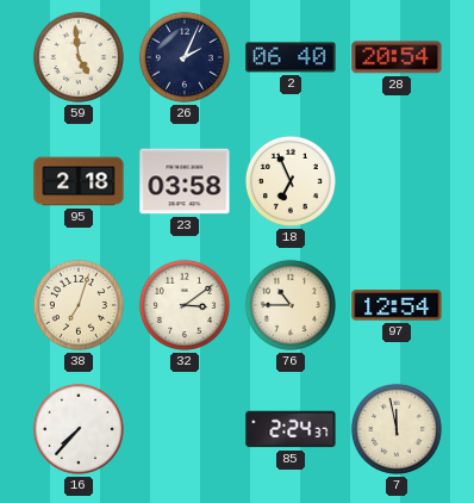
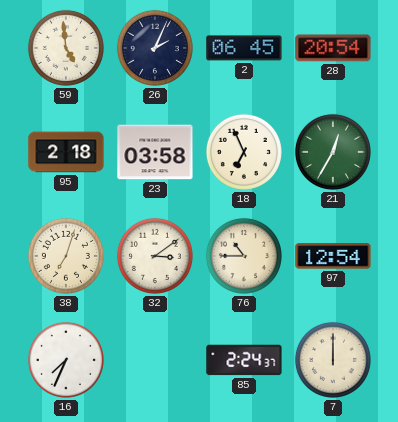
2: 06:40 -> 06:45
21: none -> 12:35
16: 7:37 -> 7:34
7: 11:58 -> 12:00
